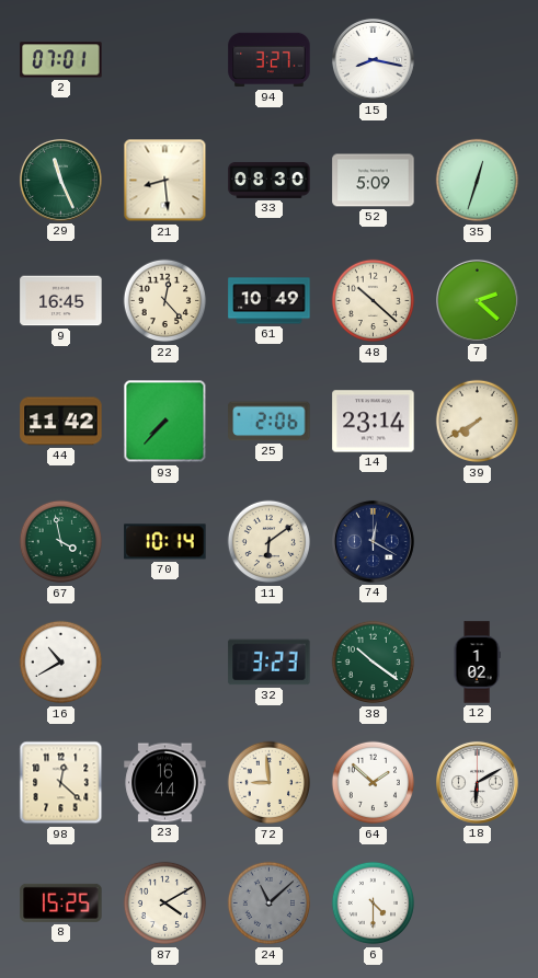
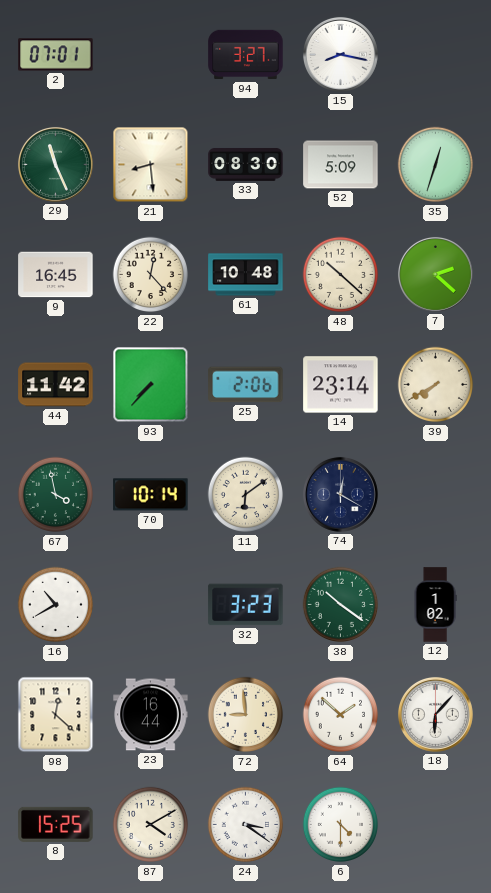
61: 10:49 -> 10:48
18: 6:10 -> 6:07
24: 11:08 -> 3:21
24 dial: grey -> white
